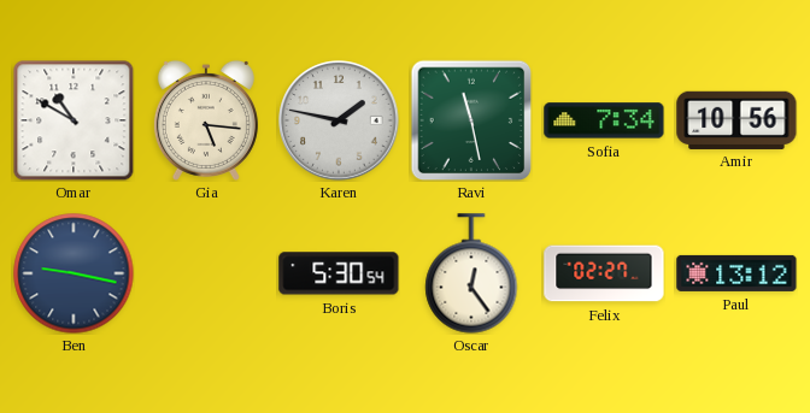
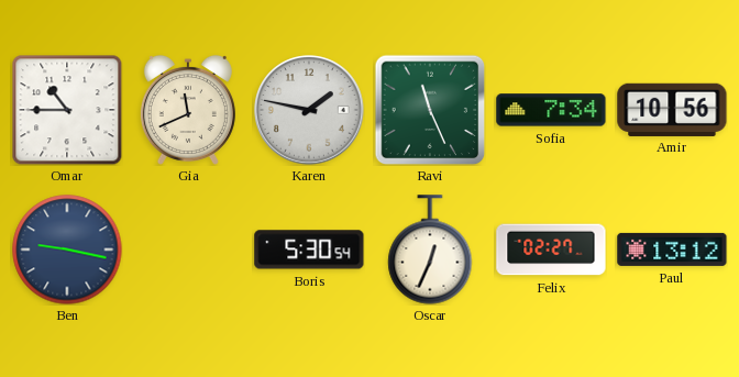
Omar: 10:50 -> 10:45
Gia: 5:16 -> 11:41
Ravi: 11:28 -> 11:26
Oscar: 12:24 -> 12:34
